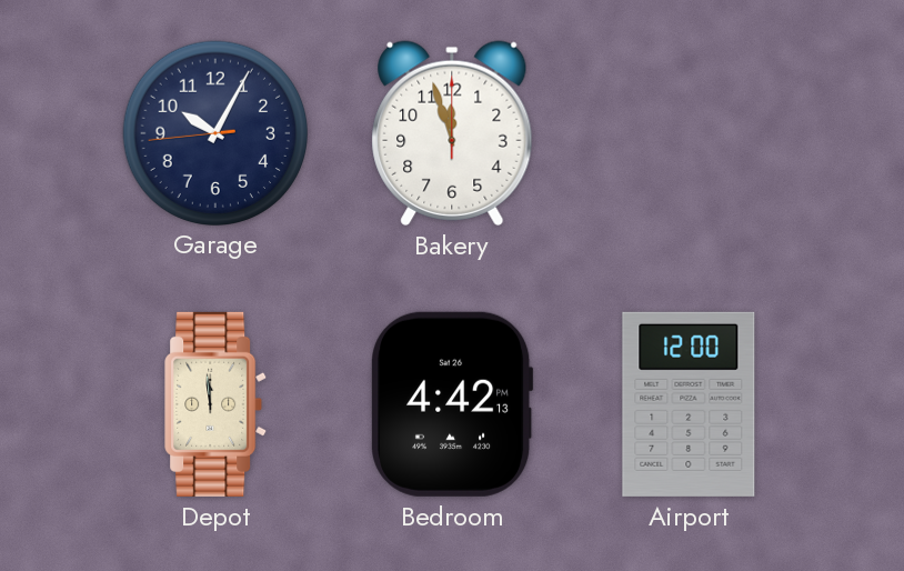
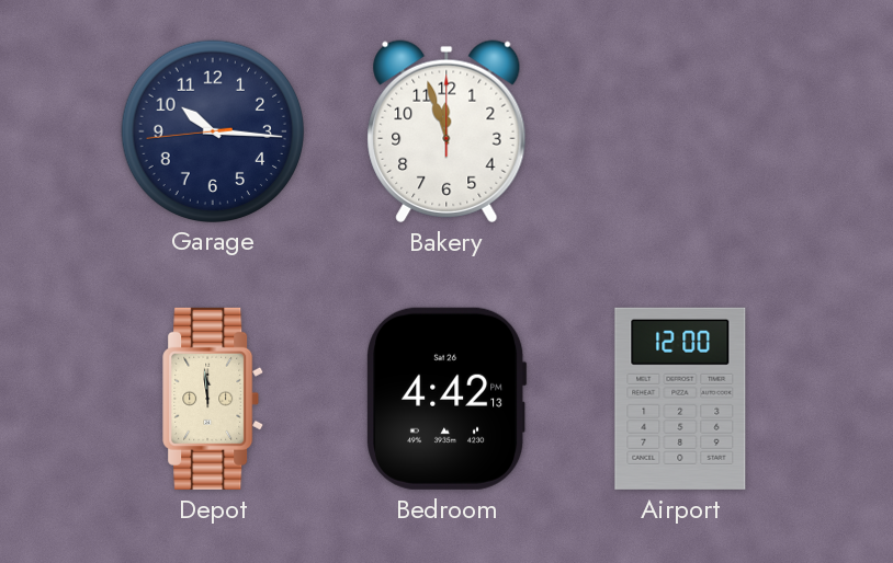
Garage: 10:04 -> 10:15
